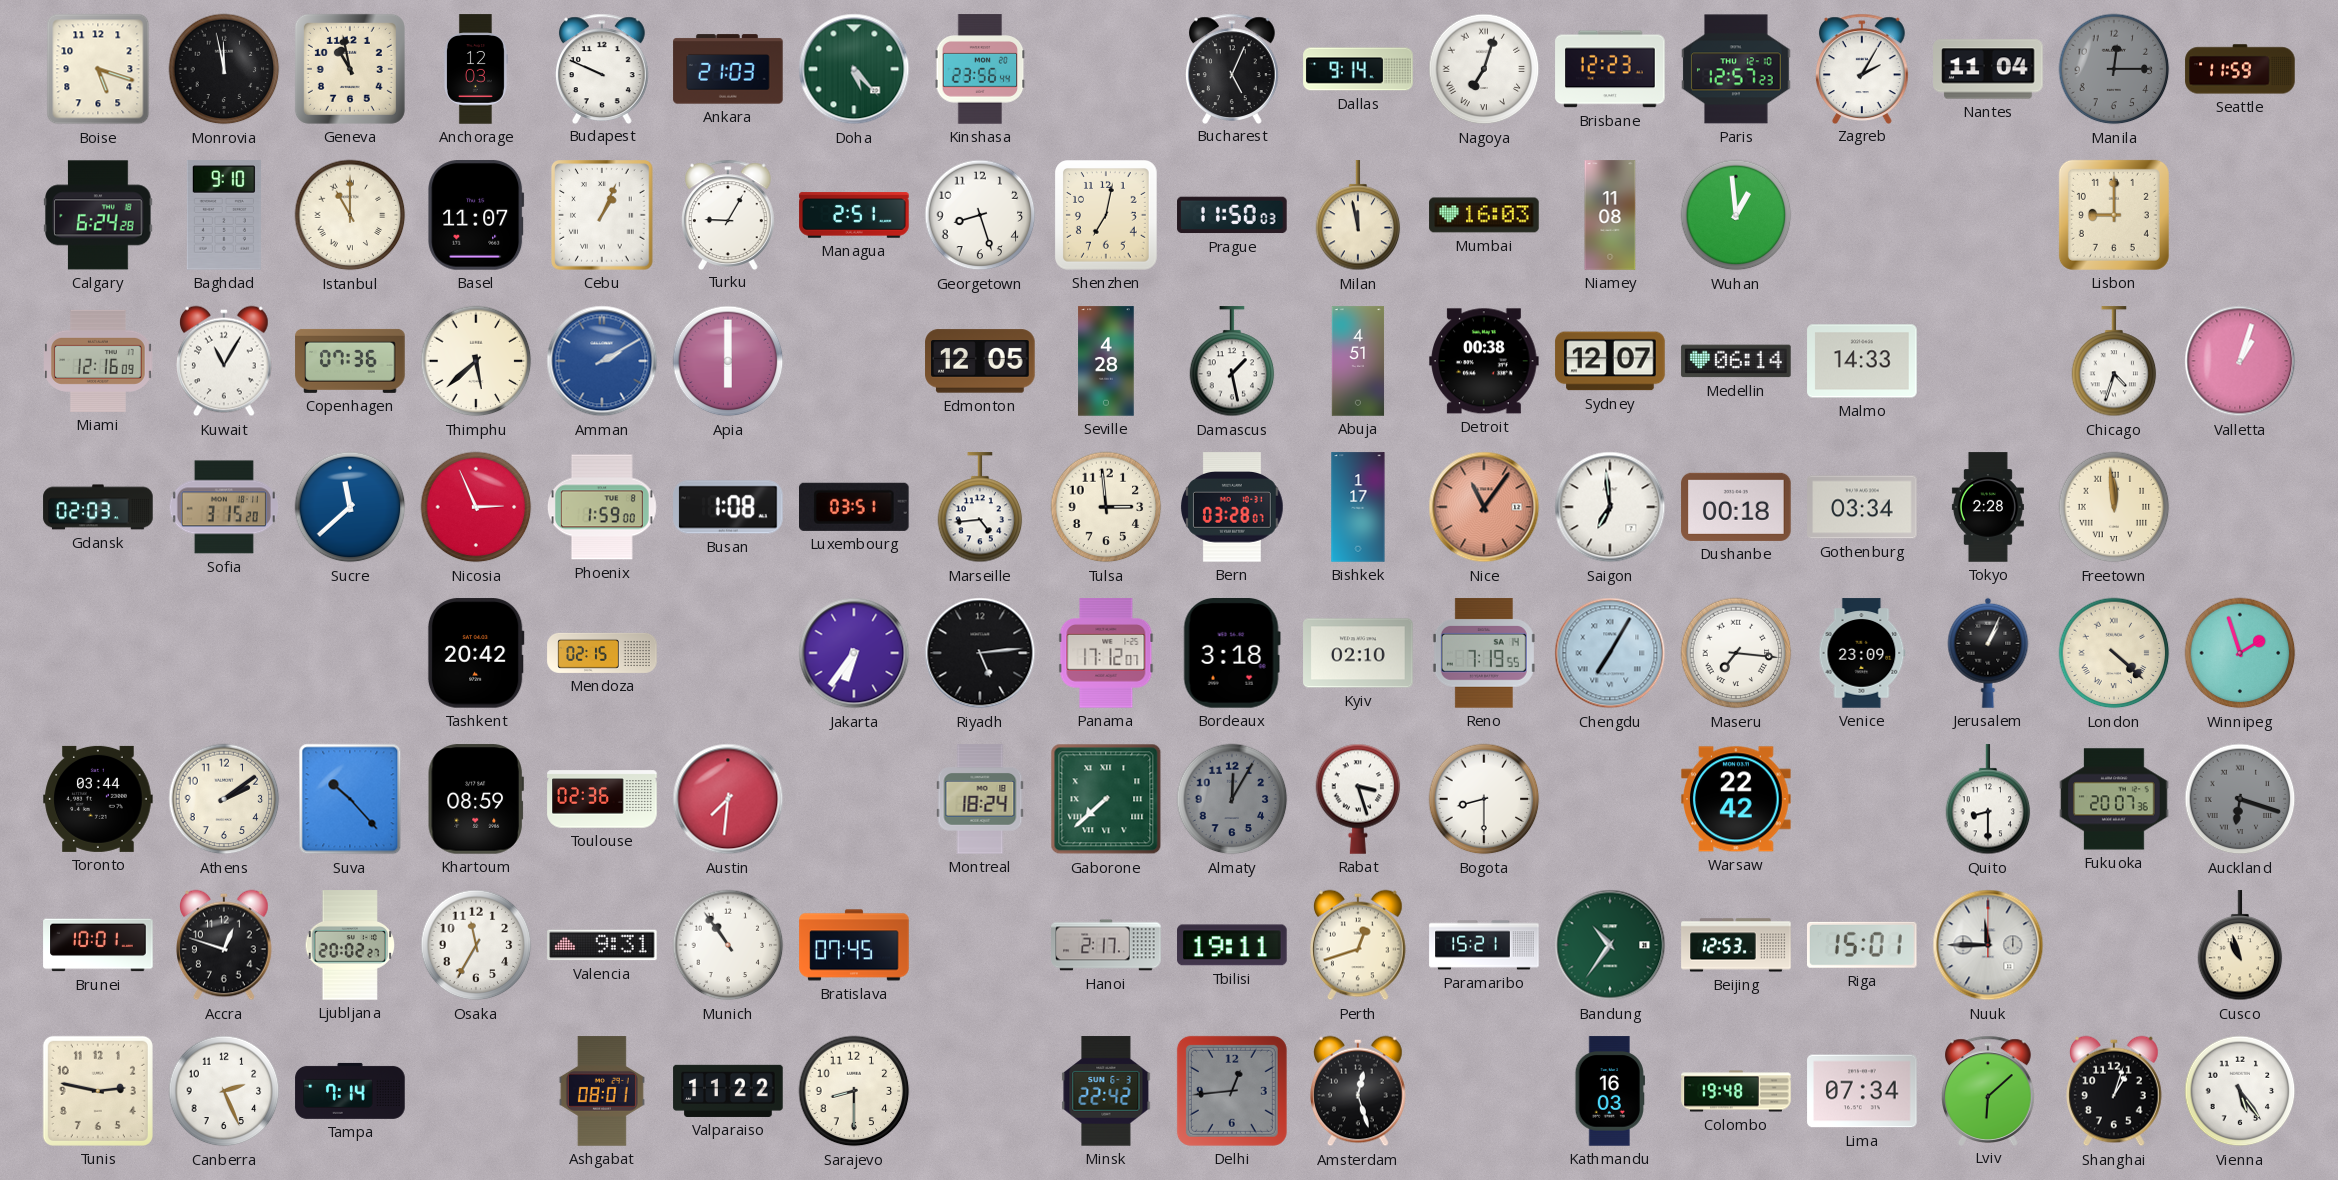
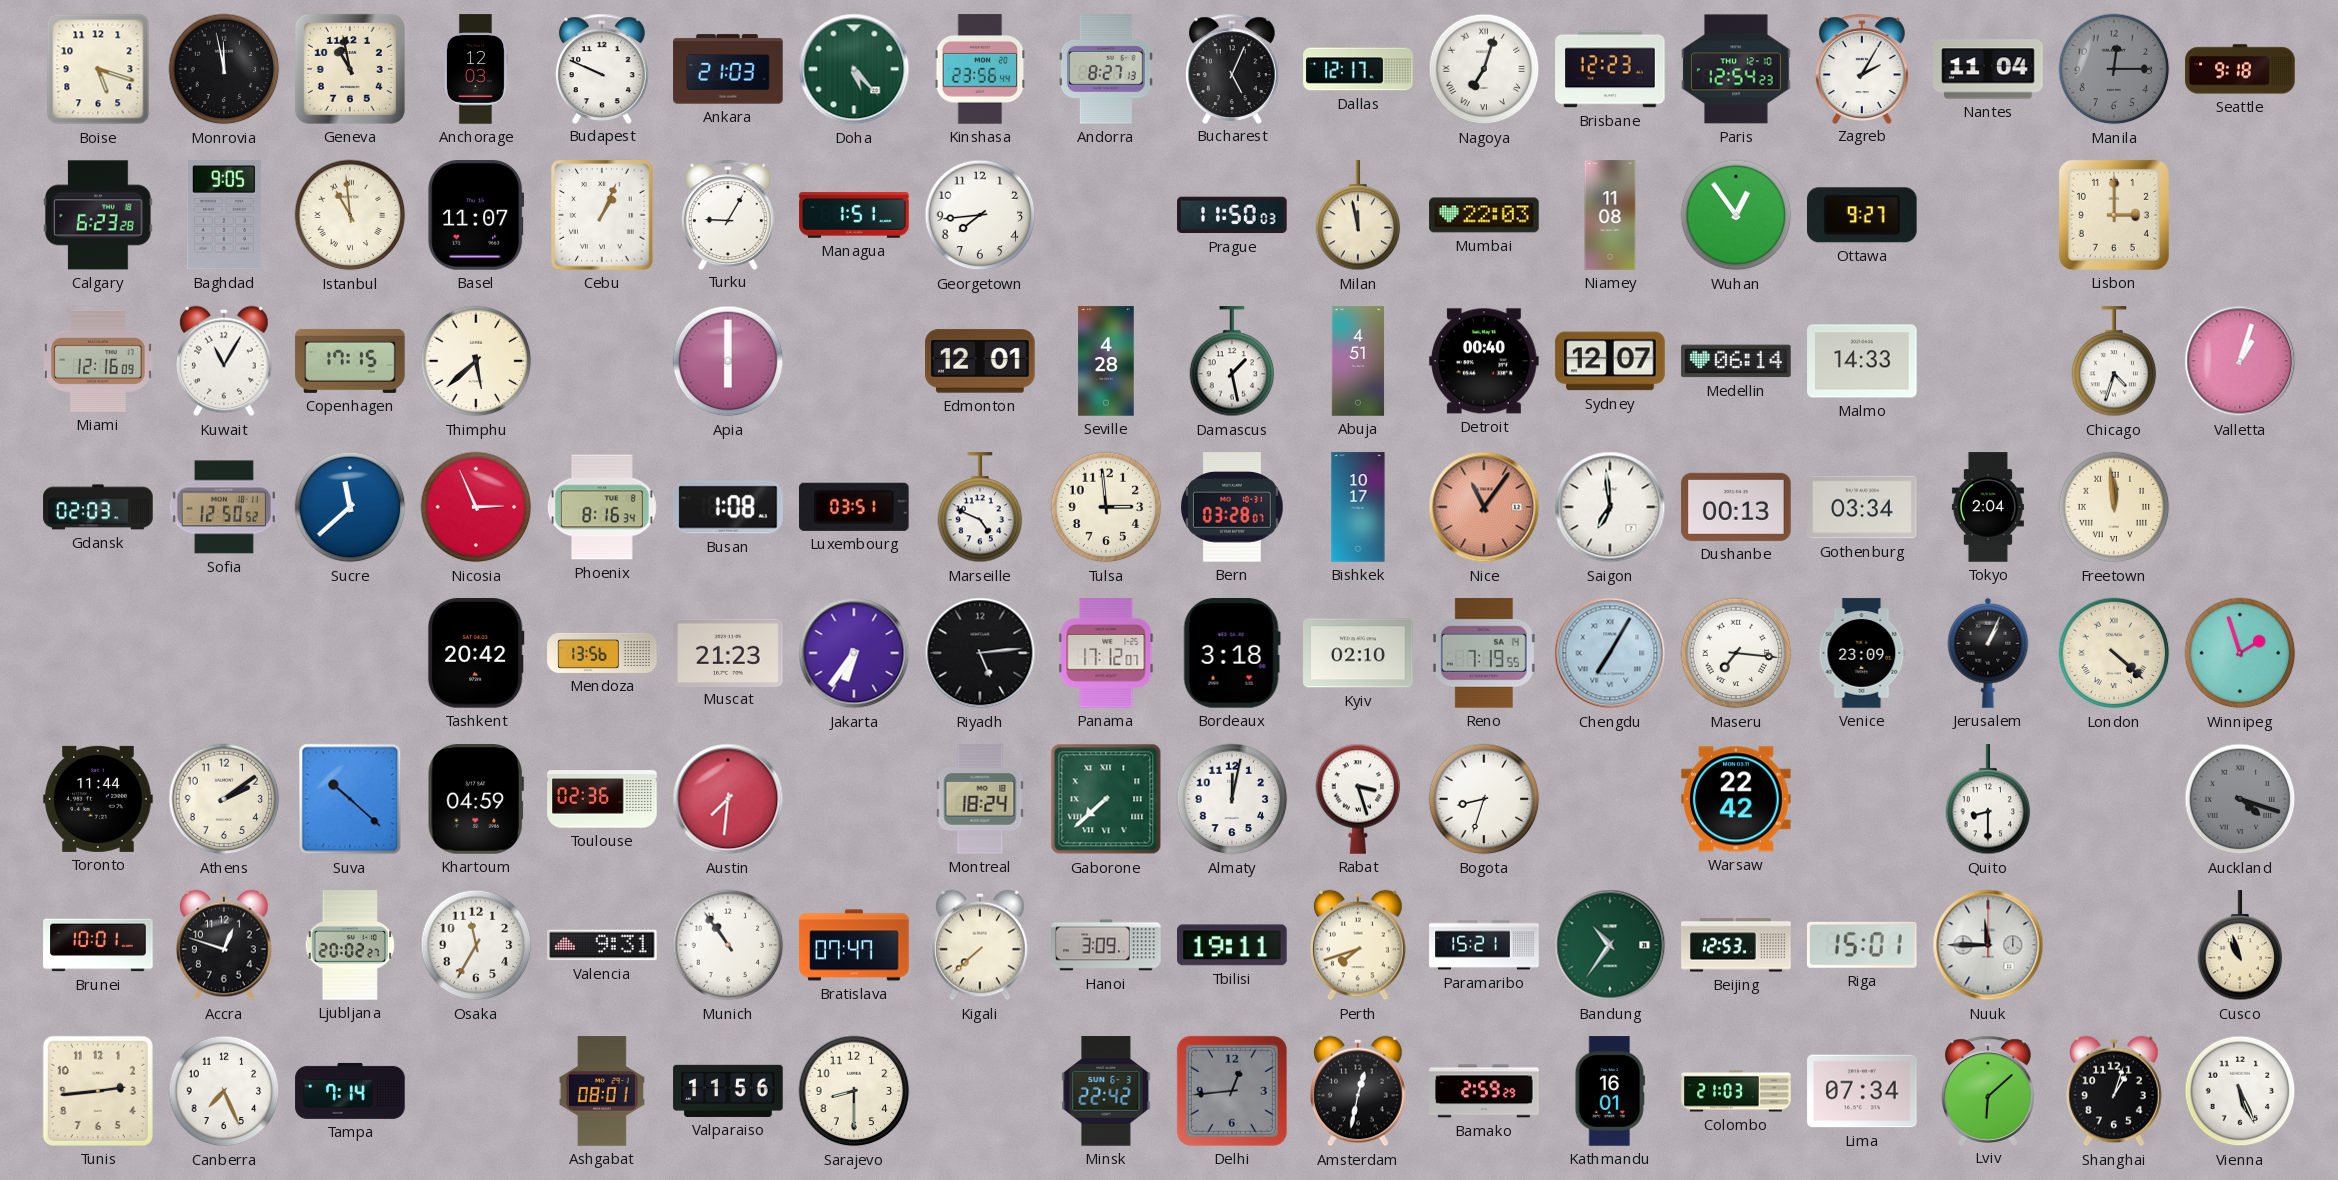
Andorra: none -> 8:27
Dallas: 9:14 -> 12:17
Paris: 12:57 -> 12:54
Seattle: 11:59 -> 9:18
Calgary: 6:24 -> 6:23
Baghdad: 9:10 -> 9:05
Istanbul: 11:00 -> 10:59
Managua: 2:51 -> 1:51
Georgetown: 8:27 -> 7:44
Shenzhen: 7:02 -> none
Mumbai: 16:03 -> 22:03
Wuhan: 12:59 -> 12:54
Ottawa: none -> 9:27
Lisbon: 9:00 -> 3:00
Copenhagen: 07:36 -> 17:15
Amman: 2:10 -> none
Edmonton: 12:05 -> 12:01
Detroit: 00:38 -> 00:40
Sofia: 3:15 -> 12:50
Phoenix: 1:59 -> 8:16
Marseille: 4:44 -> 4:49
Bishkek: 1:17 -> 10:17
Dushanbe: 00:18 -> 00:13
Tokyo: 2:28 -> 2:04
Mendoza: 02:15 -> 13:56
Muscat: none -> 21:23
Toronto: 03:44 -> 11:44
Suva: 10:23 -> 10:22
Khartoum: 08:59 -> 04:59
Almaty: 12:05 -> 12:02
Almaty dial: grey -> white
Bogota: 8:30 -> 8:33
Fukuoka: 20:07 -> none
Auckland: 6:18 -> 4:18
Bratislava: 07:45 -> 07:47
Kigali: none -> 7:38
Hanoi: 2:17 -> 3:09
Perth: 12:42 -> 7:42
Tunis: 2:47 -> 2:44
Canberra: 2:26 -> 7:26
Valparaiso: 11:22 -> 11:56
Amsterdam: 12:27 -> 12:32
Bamako: none -> 2:59
Kathmandu: 16:03 -> 16:01
Colombo: 19:48 -> 21:03
Vienna: 5:24 -> 5:26
